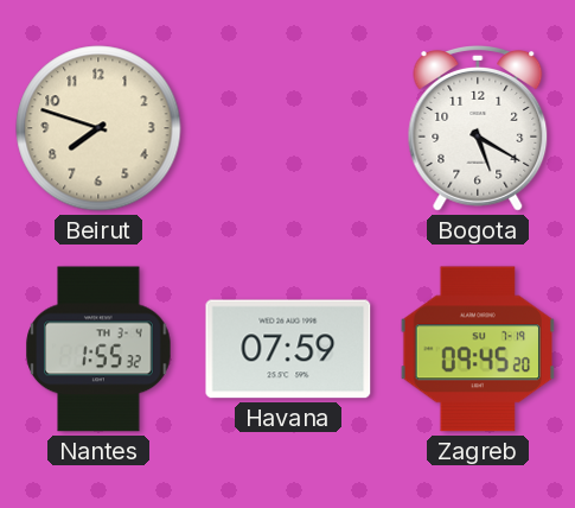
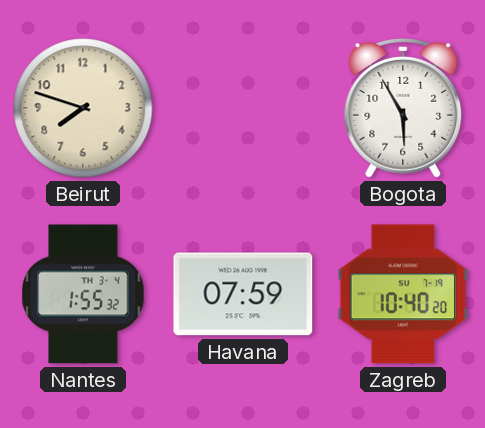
Bogota: 5:20 -> 5:55
Zagreb: 09:45 -> 10:40
